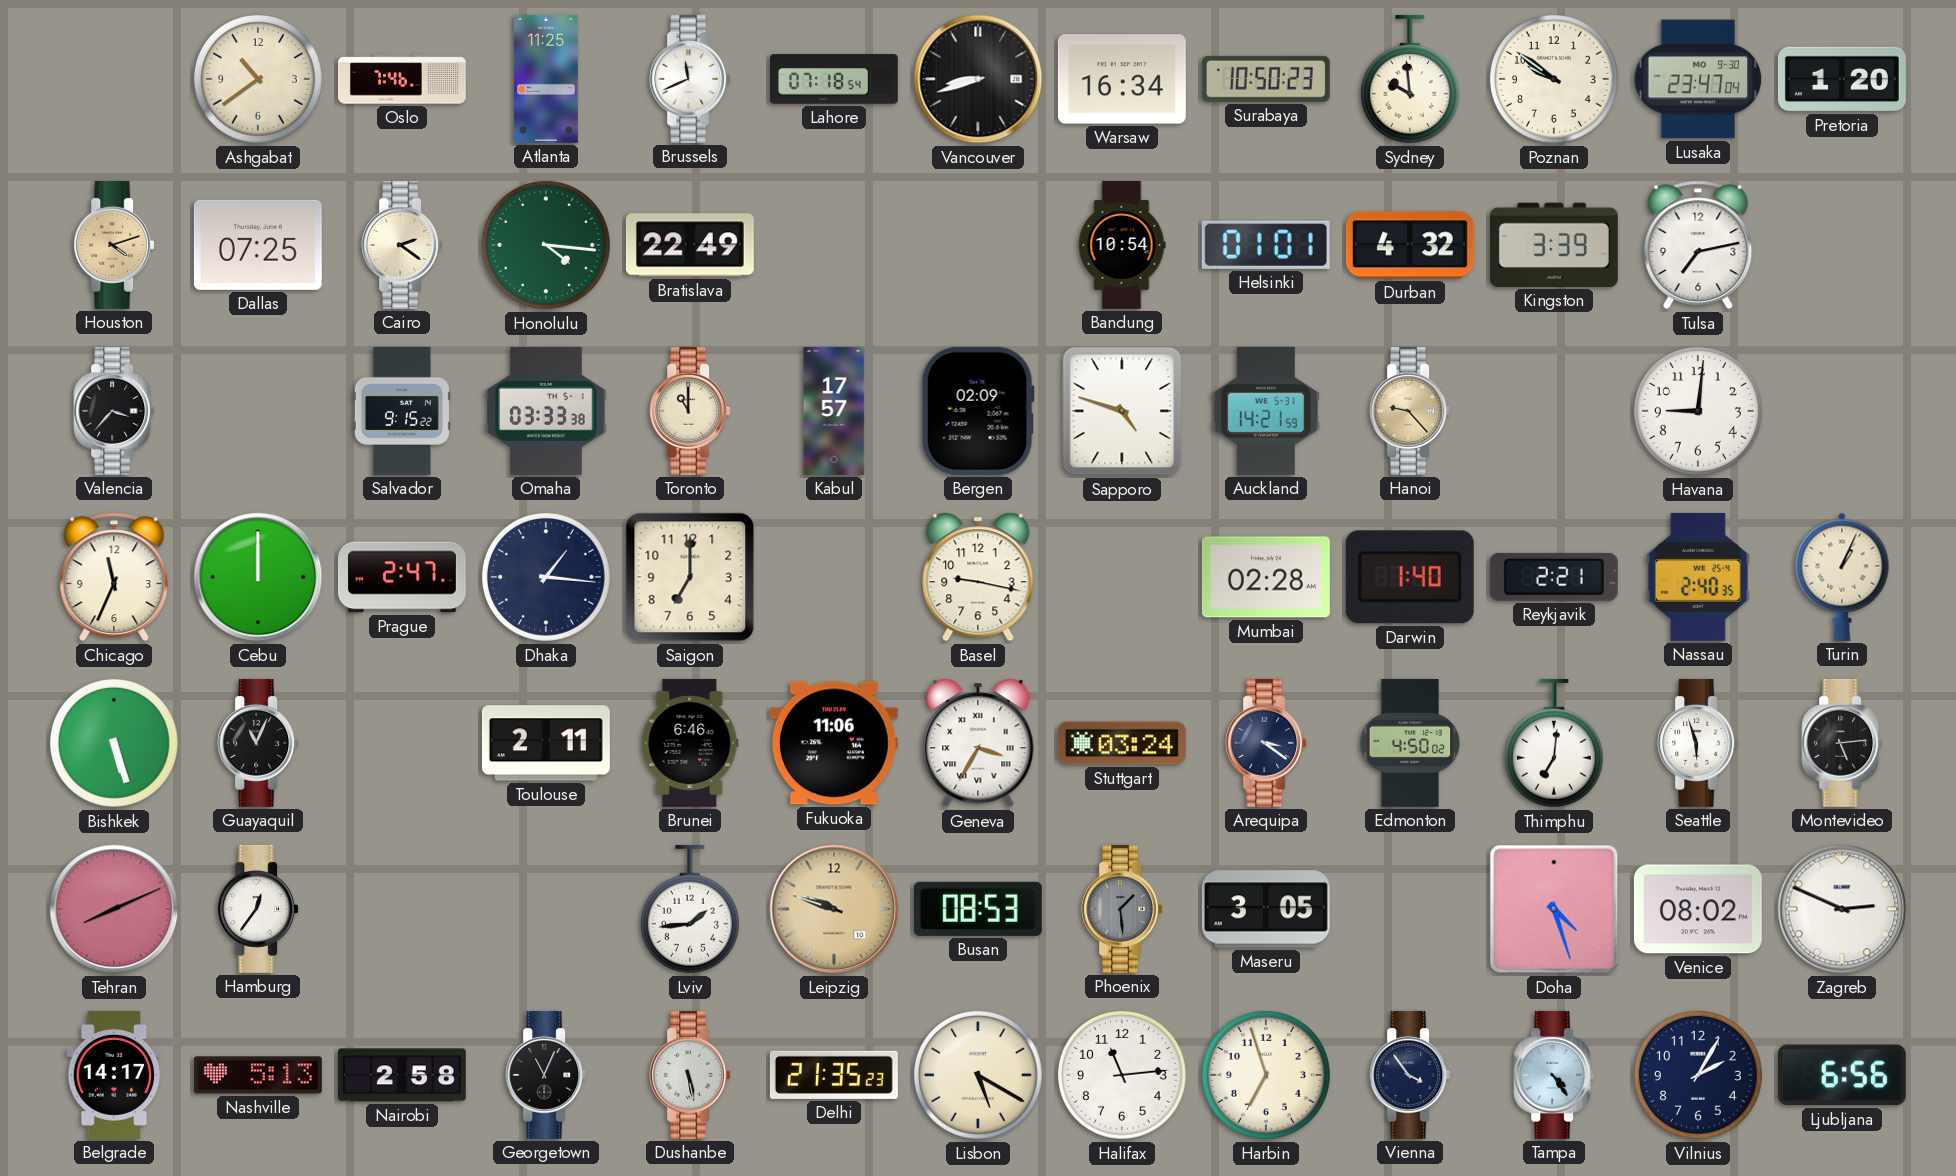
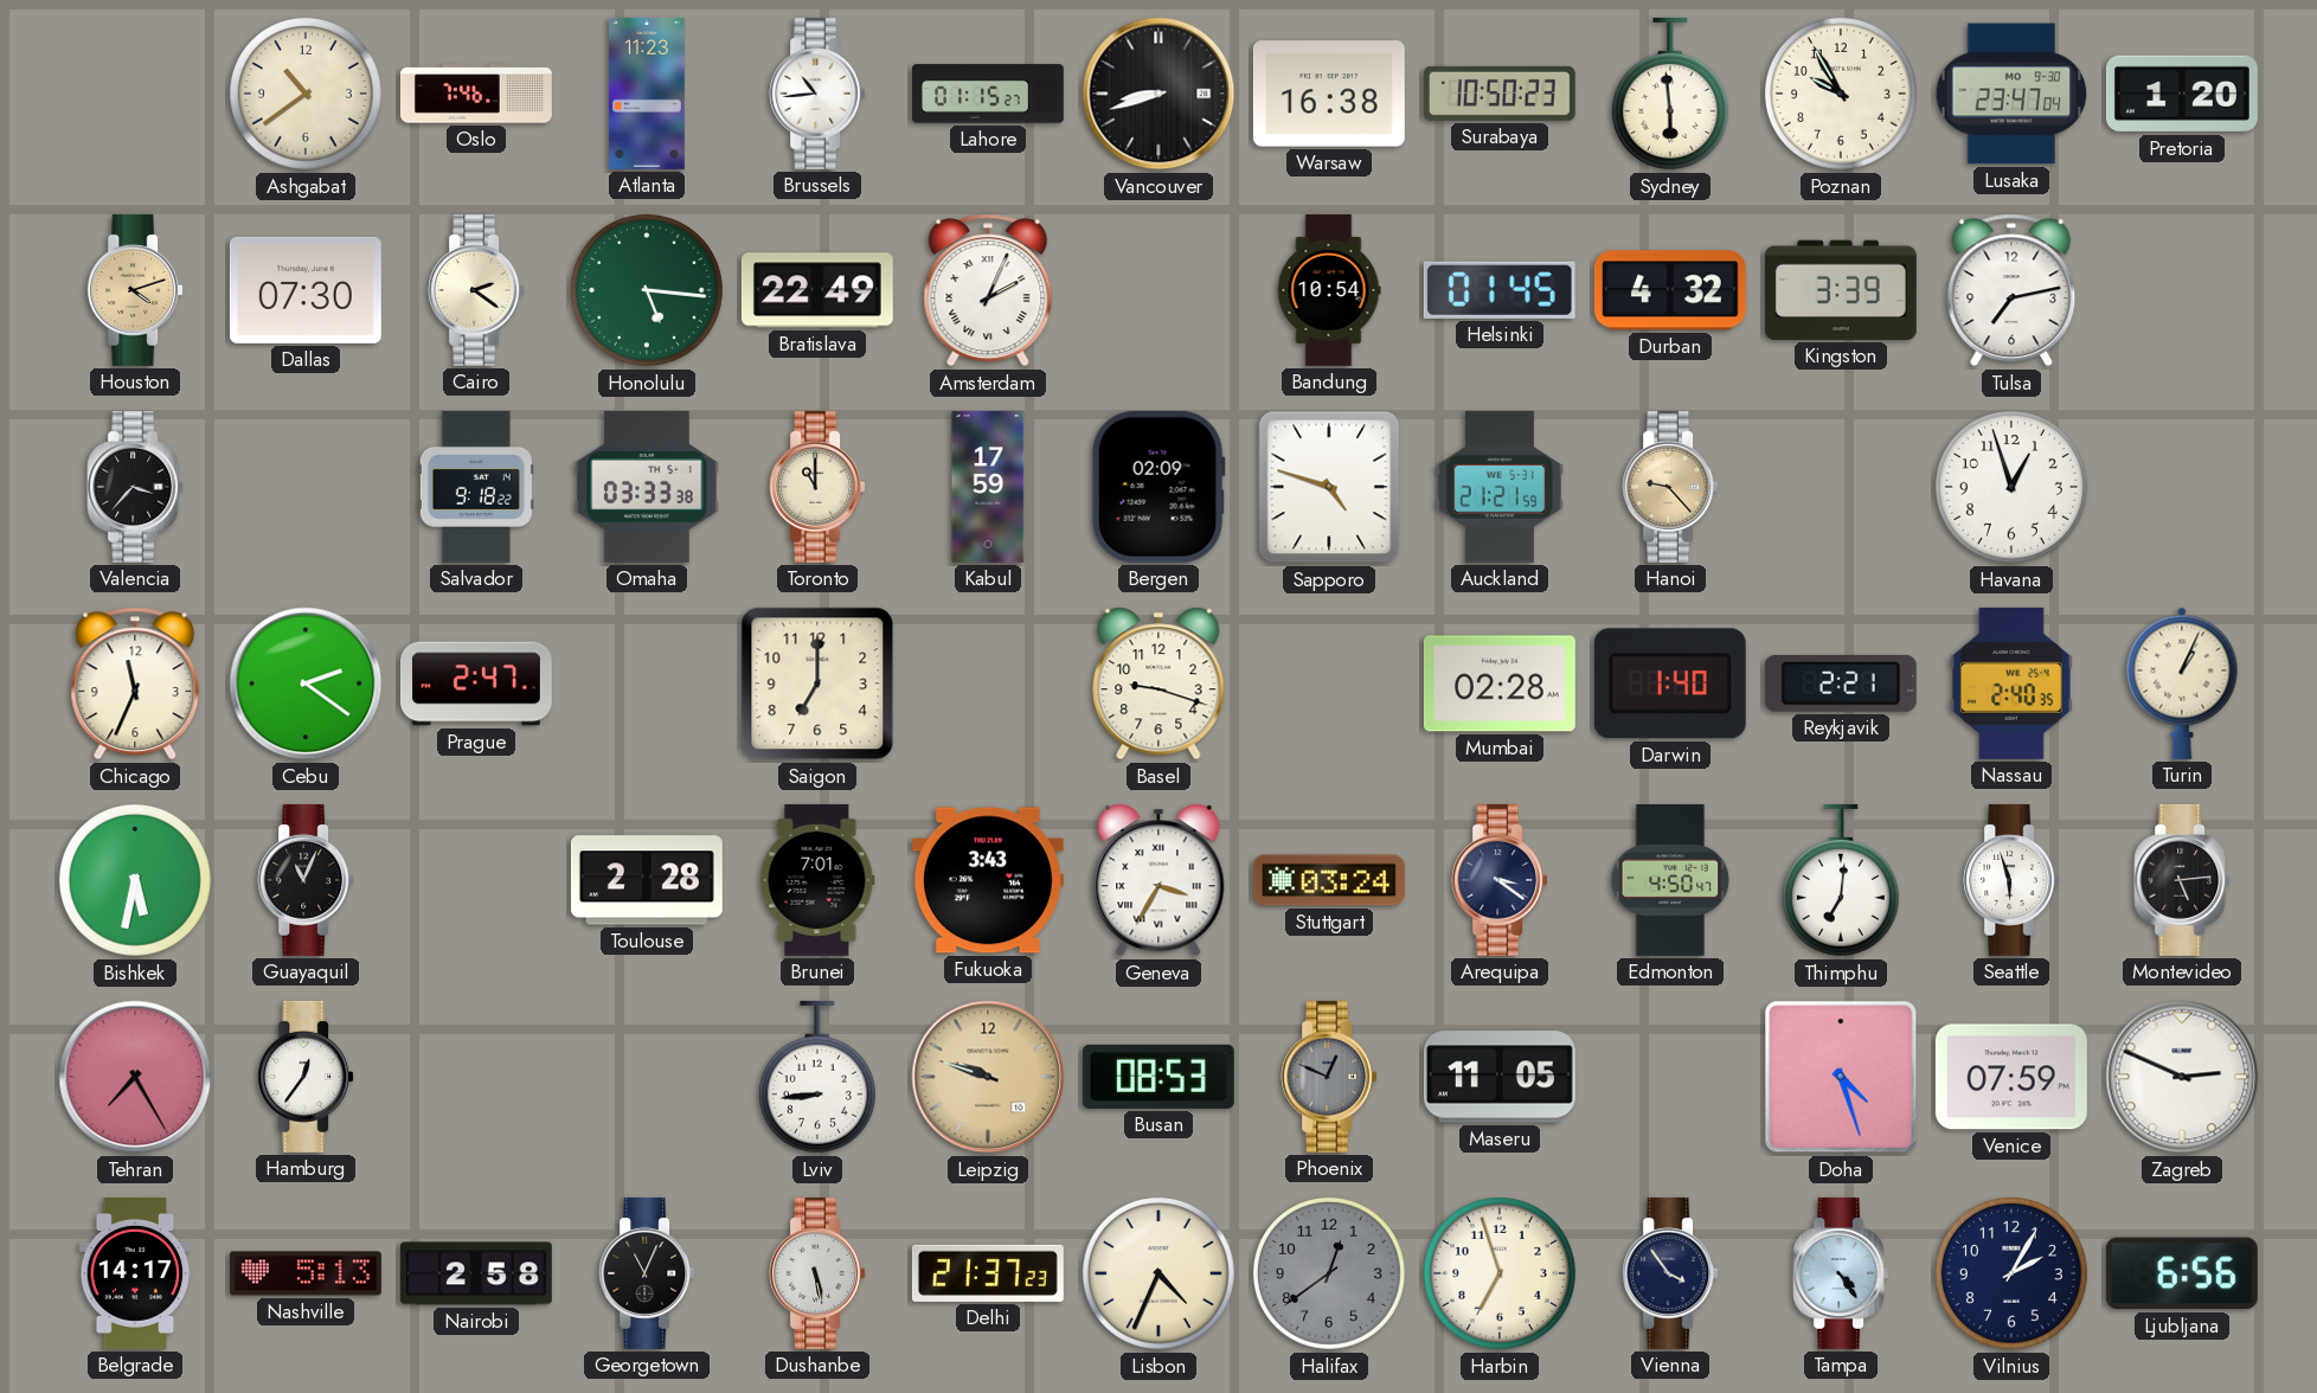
Atlanta: 11:25 -> 11:23
Brussels: 11:41 -> 10:44
Lahore: 07:18 -> 01:15
Warsaw: 16:34 -> 16:38
Sydney: 9:59 -> 5:59
Poznan: 9:51 -> 9:55
Dallas: 07:25 -> 07:30
Honolulu: 4:16 -> 5:16
Amsterdam: none -> 2:04
Helsinki: 01:01 -> 01:45
Salvador: 9:15 -> 9:18
Kabul: 17:57 -> 17:59
Auckland: 14:21 -> 21:21
Havana: 9:01 -> 12:57
Cebu: 12:00 -> 2:21
Dhaka: 1:16 -> none
Basel: 9:17 -> 9:18
Bishkek: 5:27 -> 5:32
Toulouse: 2:11 -> 2:28
Brunei: 6:46 -> 7:01
Fukuoka: 11:06 -> 3:43
Edmonton: 4:50:02 -> 4:50:47
Tehran: 8:11 -> 7:25
Lviv: 1:44 -> 8:44
Phoenix: 1:29 -> 12:49
Maseru: 3:05 -> 11:05
Venice: 08:02 -> 07:59
Delhi: 21:35 -> 21:37
Lisbon: 5:20 -> 4:34
Halifax: 11:14 -> 12:39
Halifax dial: white -> grey
